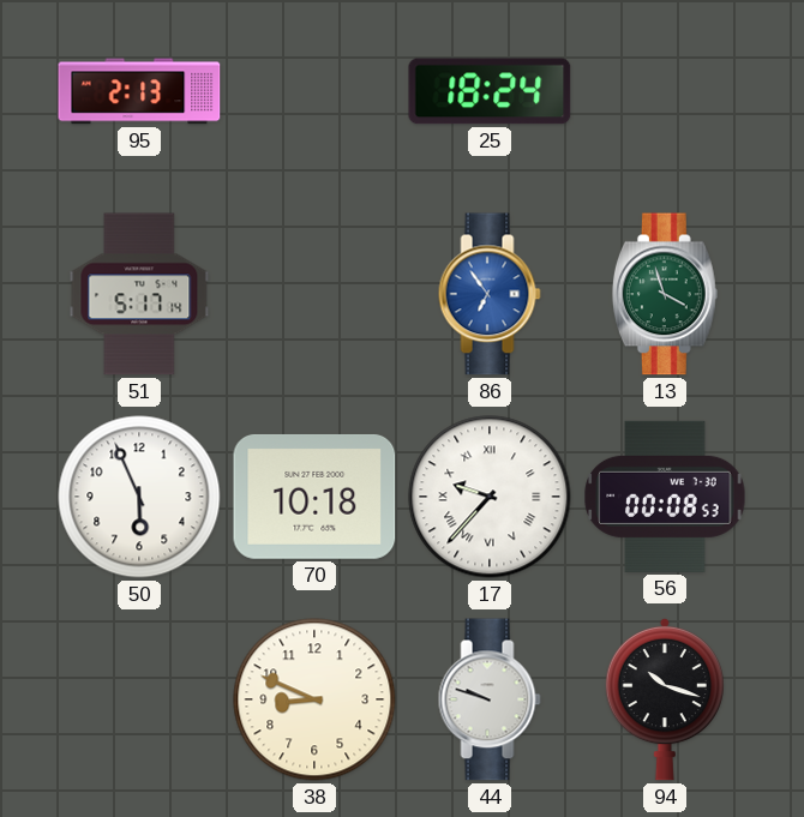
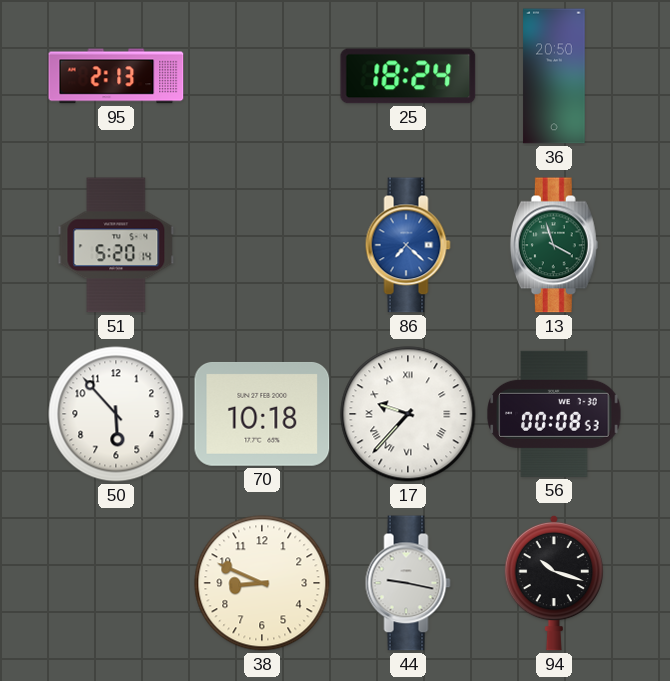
36: none -> 20:50
51: 5:17 -> 5:20
86: 6:54 -> 7:22
50: 5:56 -> 5:53
44: 9:48 -> 9:17
